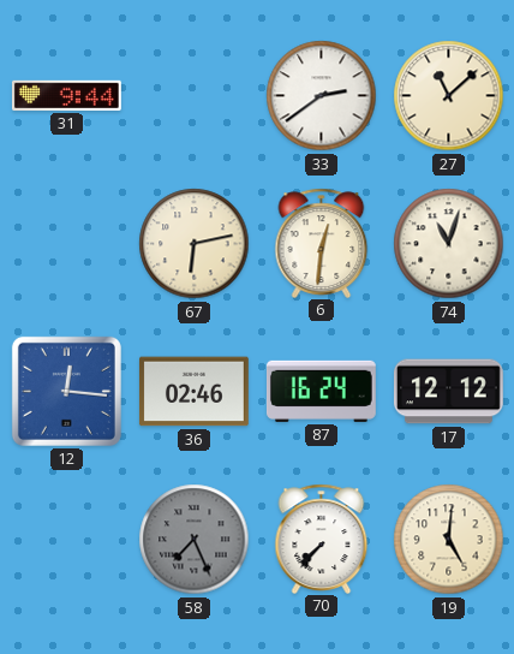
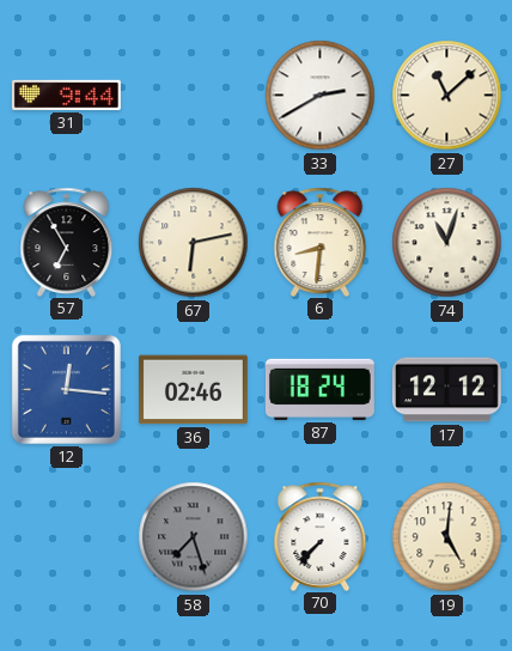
33: 2:39 -> 2:40
57: none -> 6:55
6: 12:31 -> 8:31
87: 16:24 -> 18:24
58: 7:26 -> 7:27
